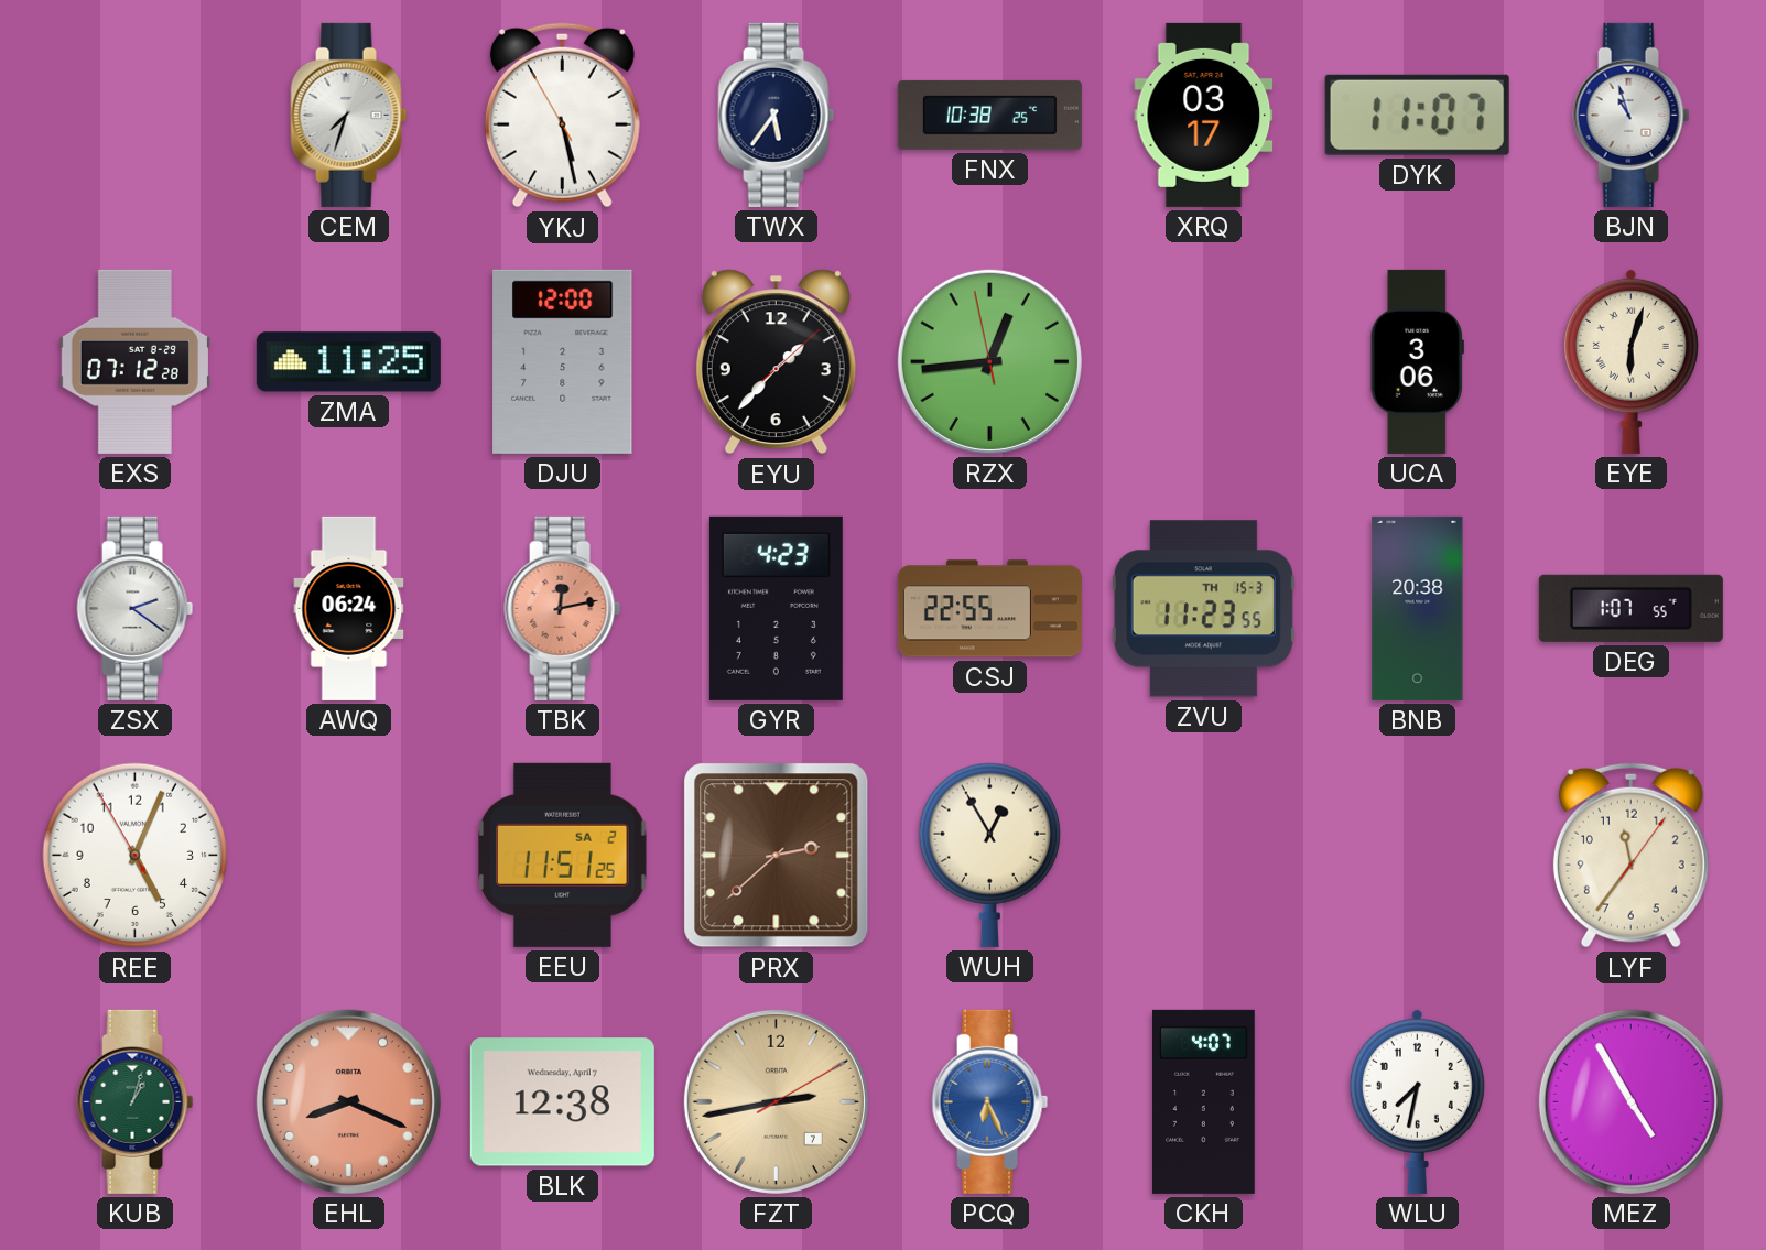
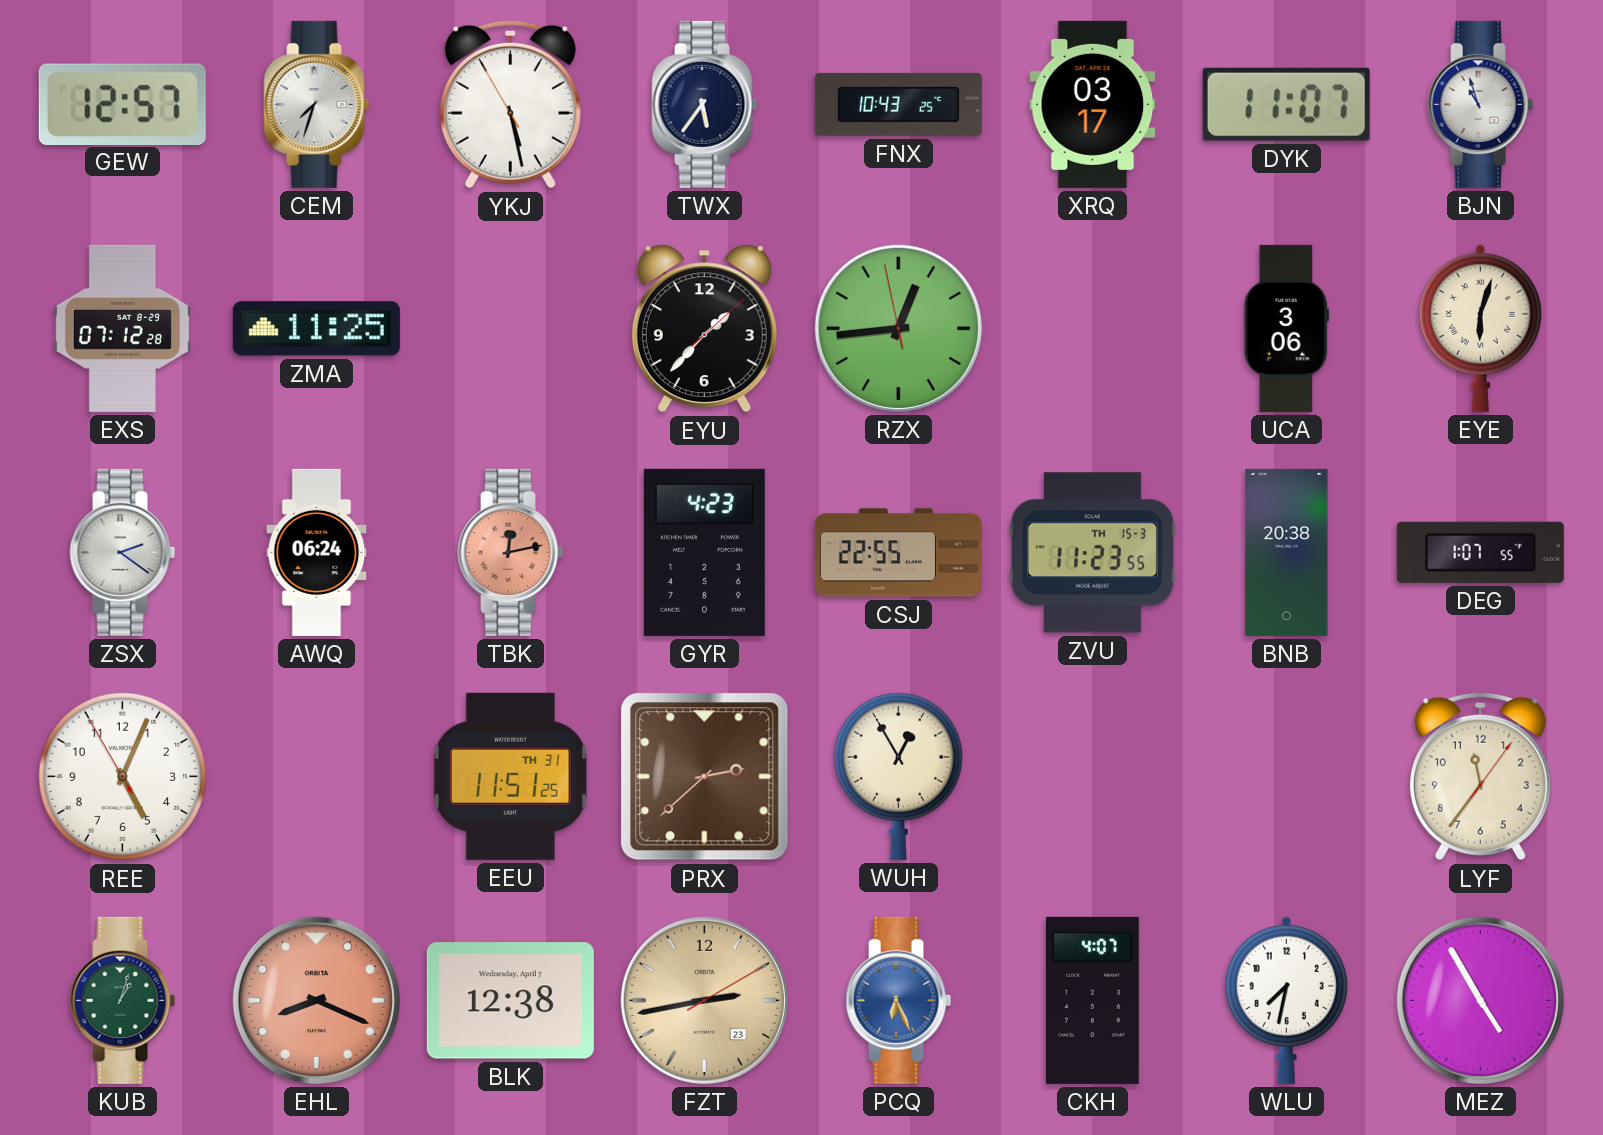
GEW: none -> 12:57
FNX: 10:38 -> 10:43
DJU: 12:00 -> none
EEU date: SA 2 -> TH 31
FZT date: 7 -> 23
